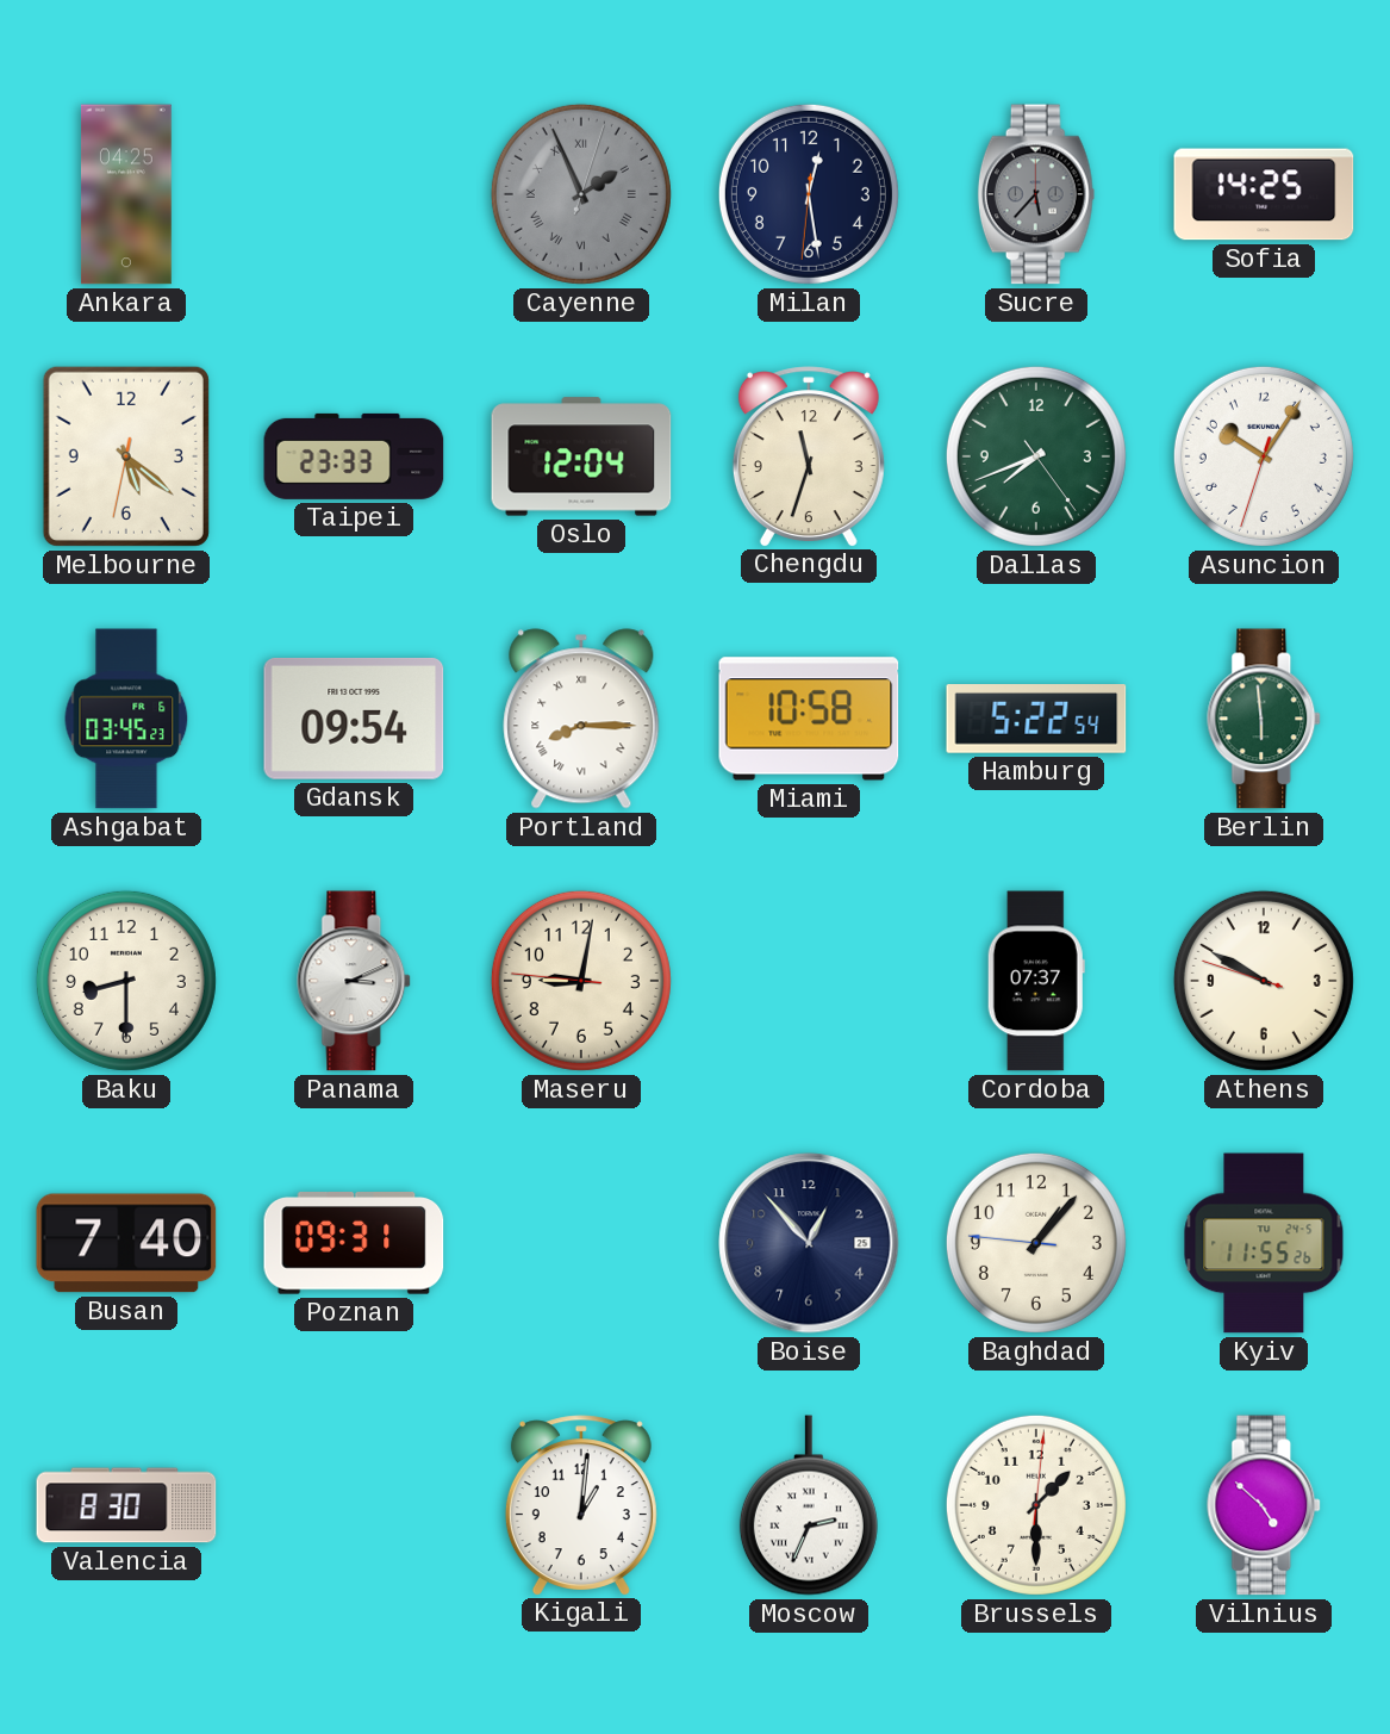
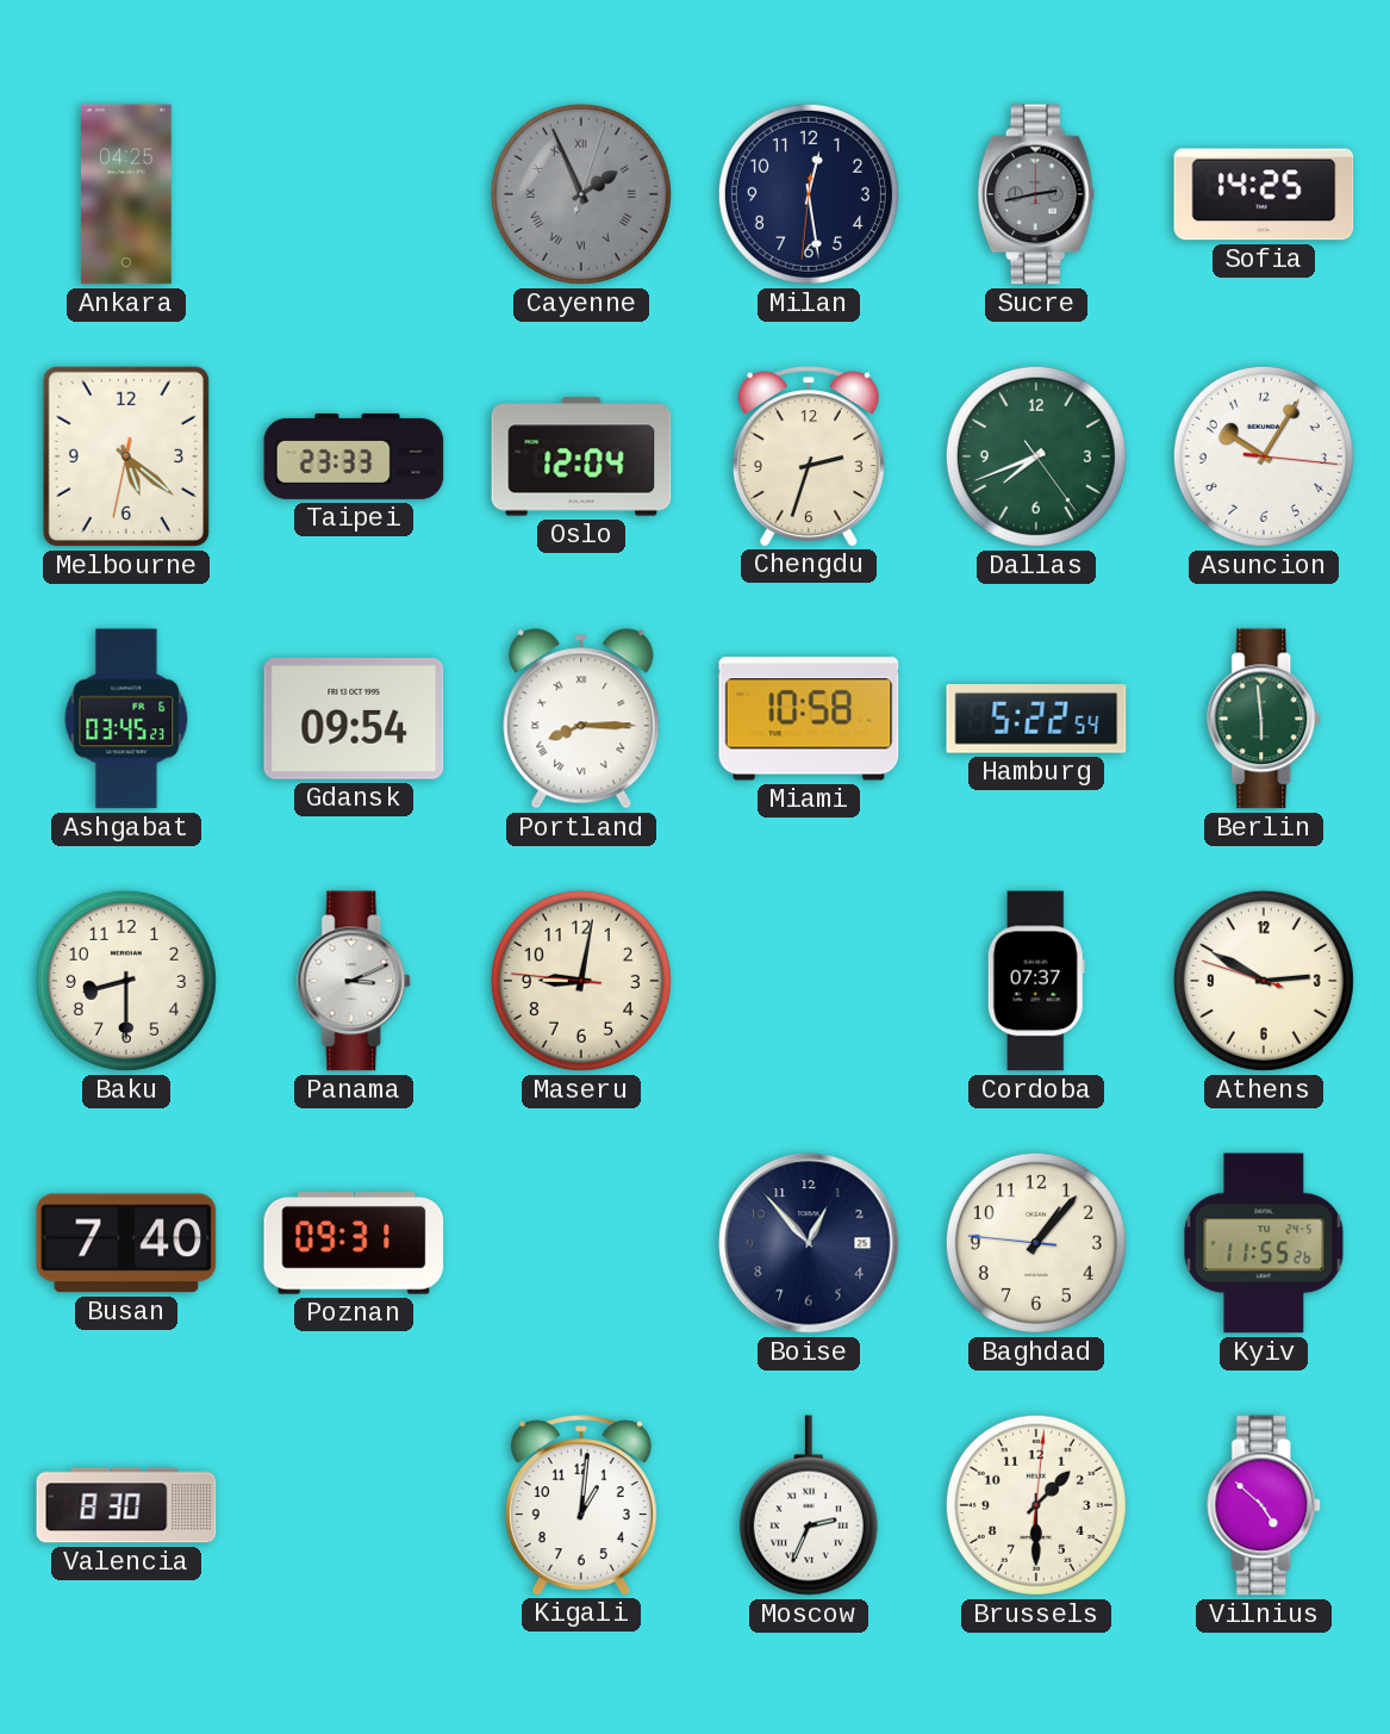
Sucre: 5:37 -> 2:43
Chengdu: 11:33 -> 2:33
Asuncion: 10:05:33 -> 10:05:16
Athens: 9:49 -> 2:49
